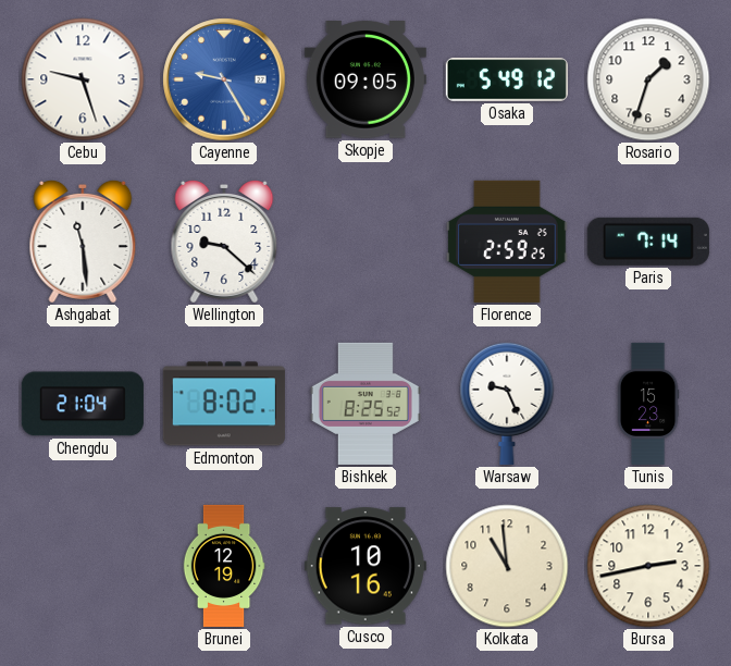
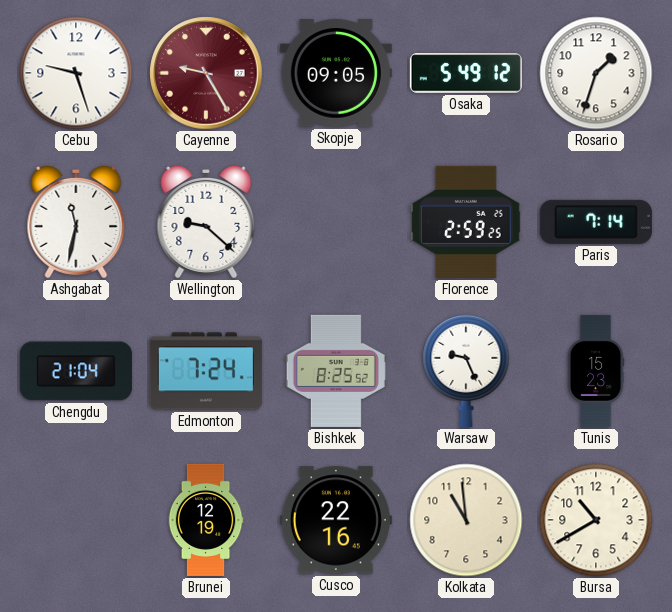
Cayenne dial: blue -> burgundy
Ashgabat: 11:29 -> 11:32
Edmonton: 8:02 -> 7:24
Cusco: 10:16 -> 22:16
Bursa: 2:43 -> 10:40
